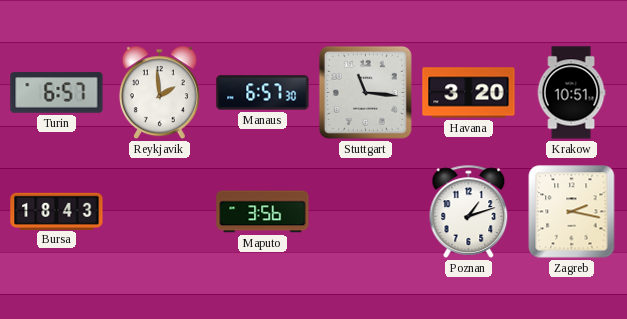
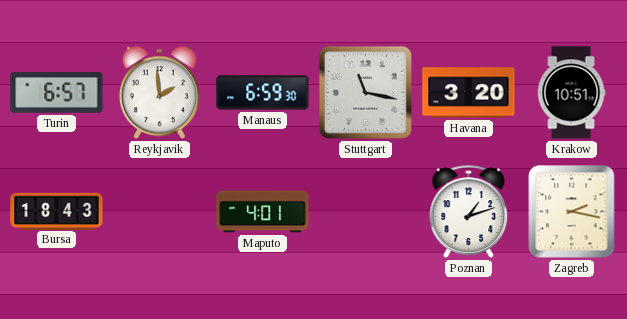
Manaus: 6:57 -> 6:59
Stuttgart: 11:16 -> 11:17
Maputo: 3:56 -> 4:01
